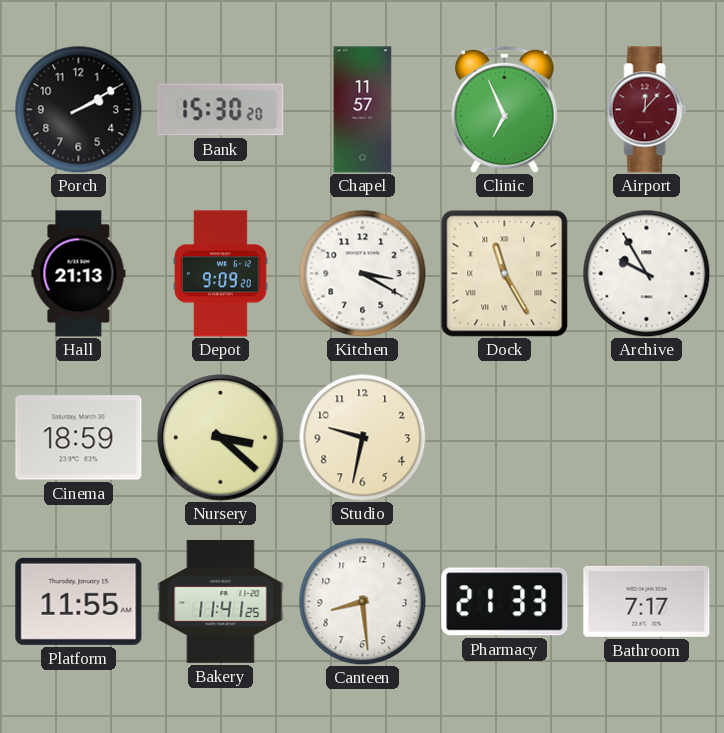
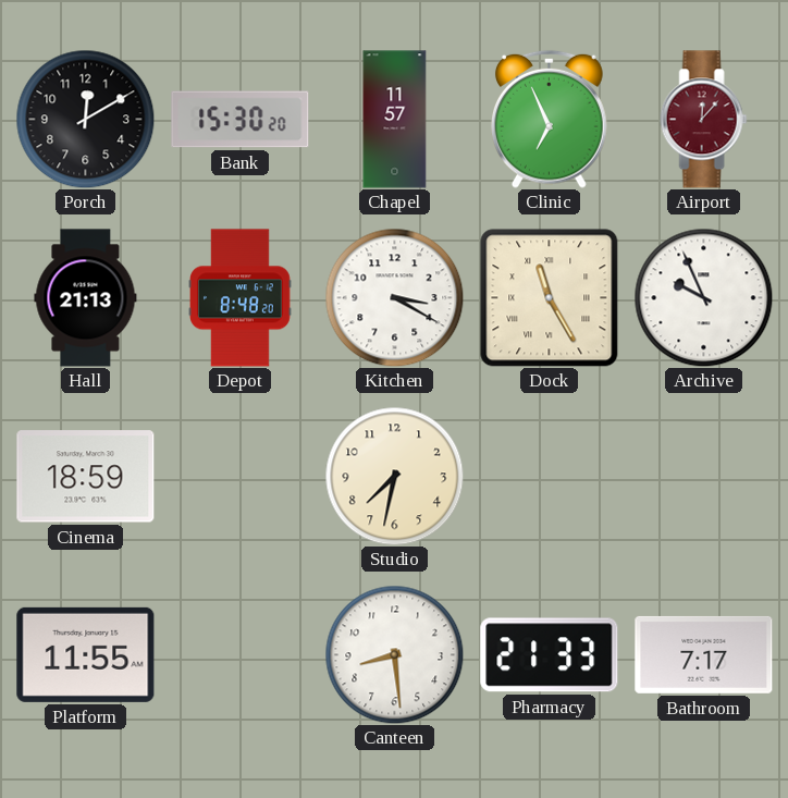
Porch: 2:10 -> 12:10
Depot: 9:09 -> 8:48
Archive: 9:55 -> 9:56
Nursery: 3:22 -> none
Studio: 9:32 -> 7:32
Bakery: 11:41 -> none
